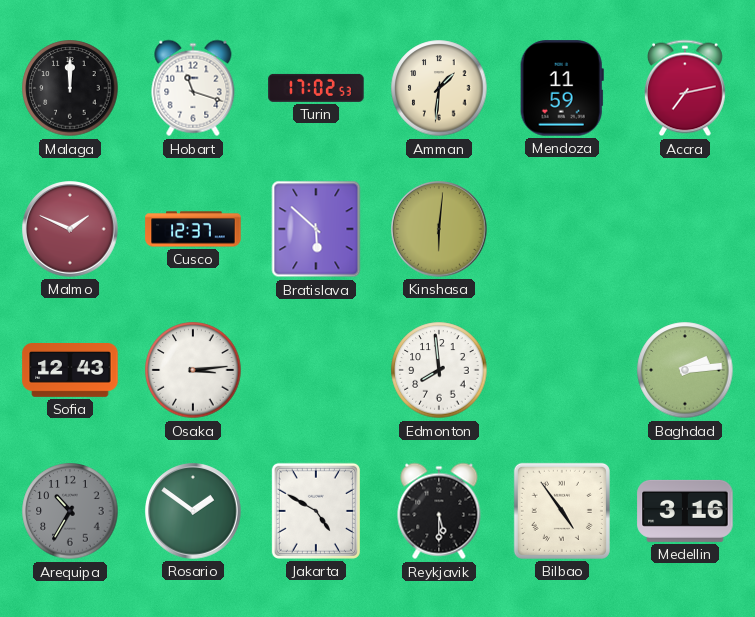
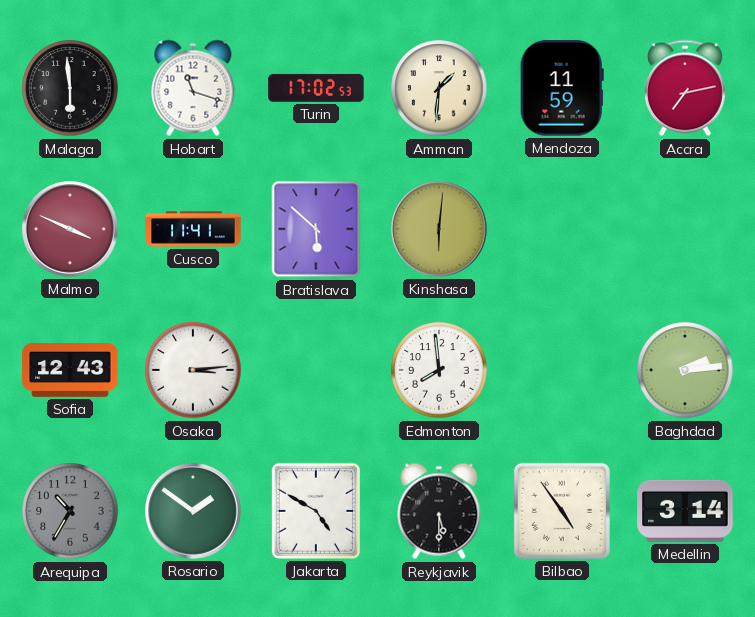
Malaga: 12:00 -> 5:59
Malmo: 1:49 -> 3:49
Cusco: 12:37 -> 11:41
Medellin: 3:16 -> 3:14
